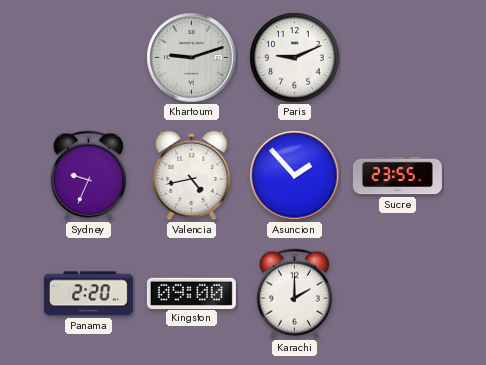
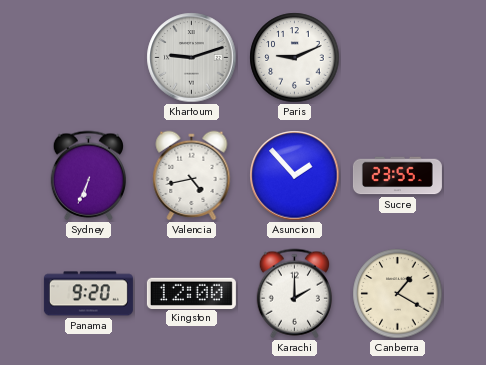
Sydney: 9:34 -> 6:34
Panama: 2:20 -> 9:20
Kingston: 09:00 -> 12:00
Canberra: none -> 1:20
